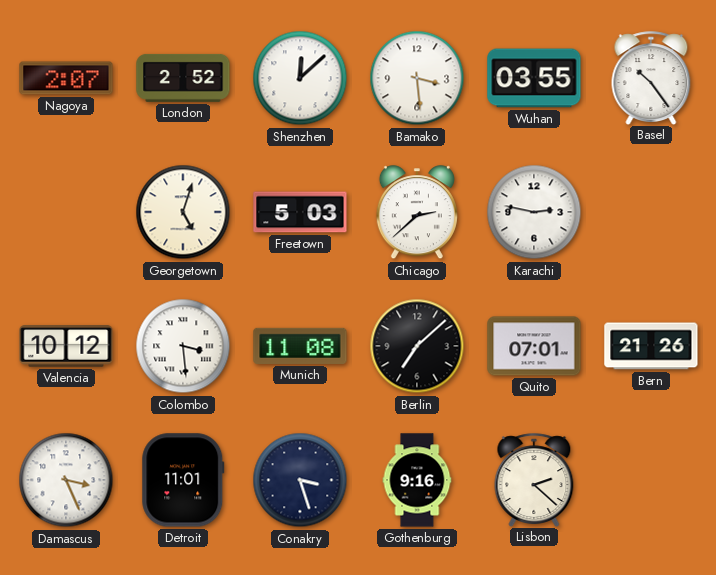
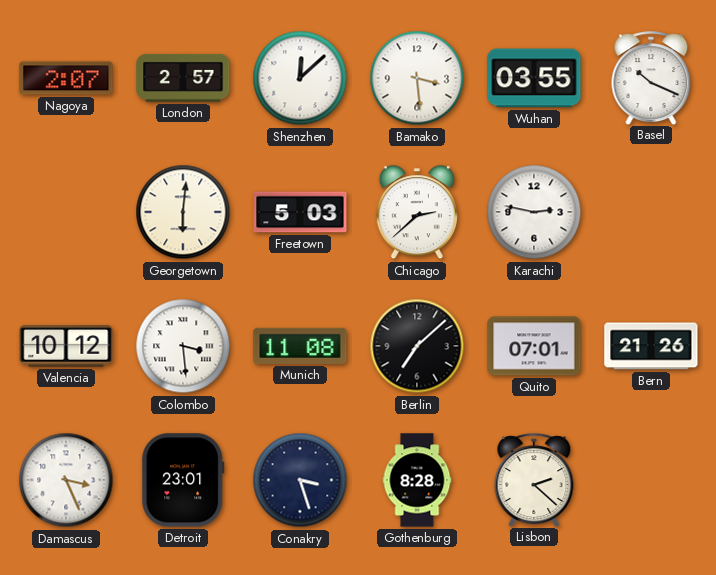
London: 2:52 -> 2:57
Basel: 10:24 -> 10:19
Georgetown: 5:03 -> 6:01
Detroit: 11:01 -> 23:01
Gothenburg: 9:16 -> 8:28
